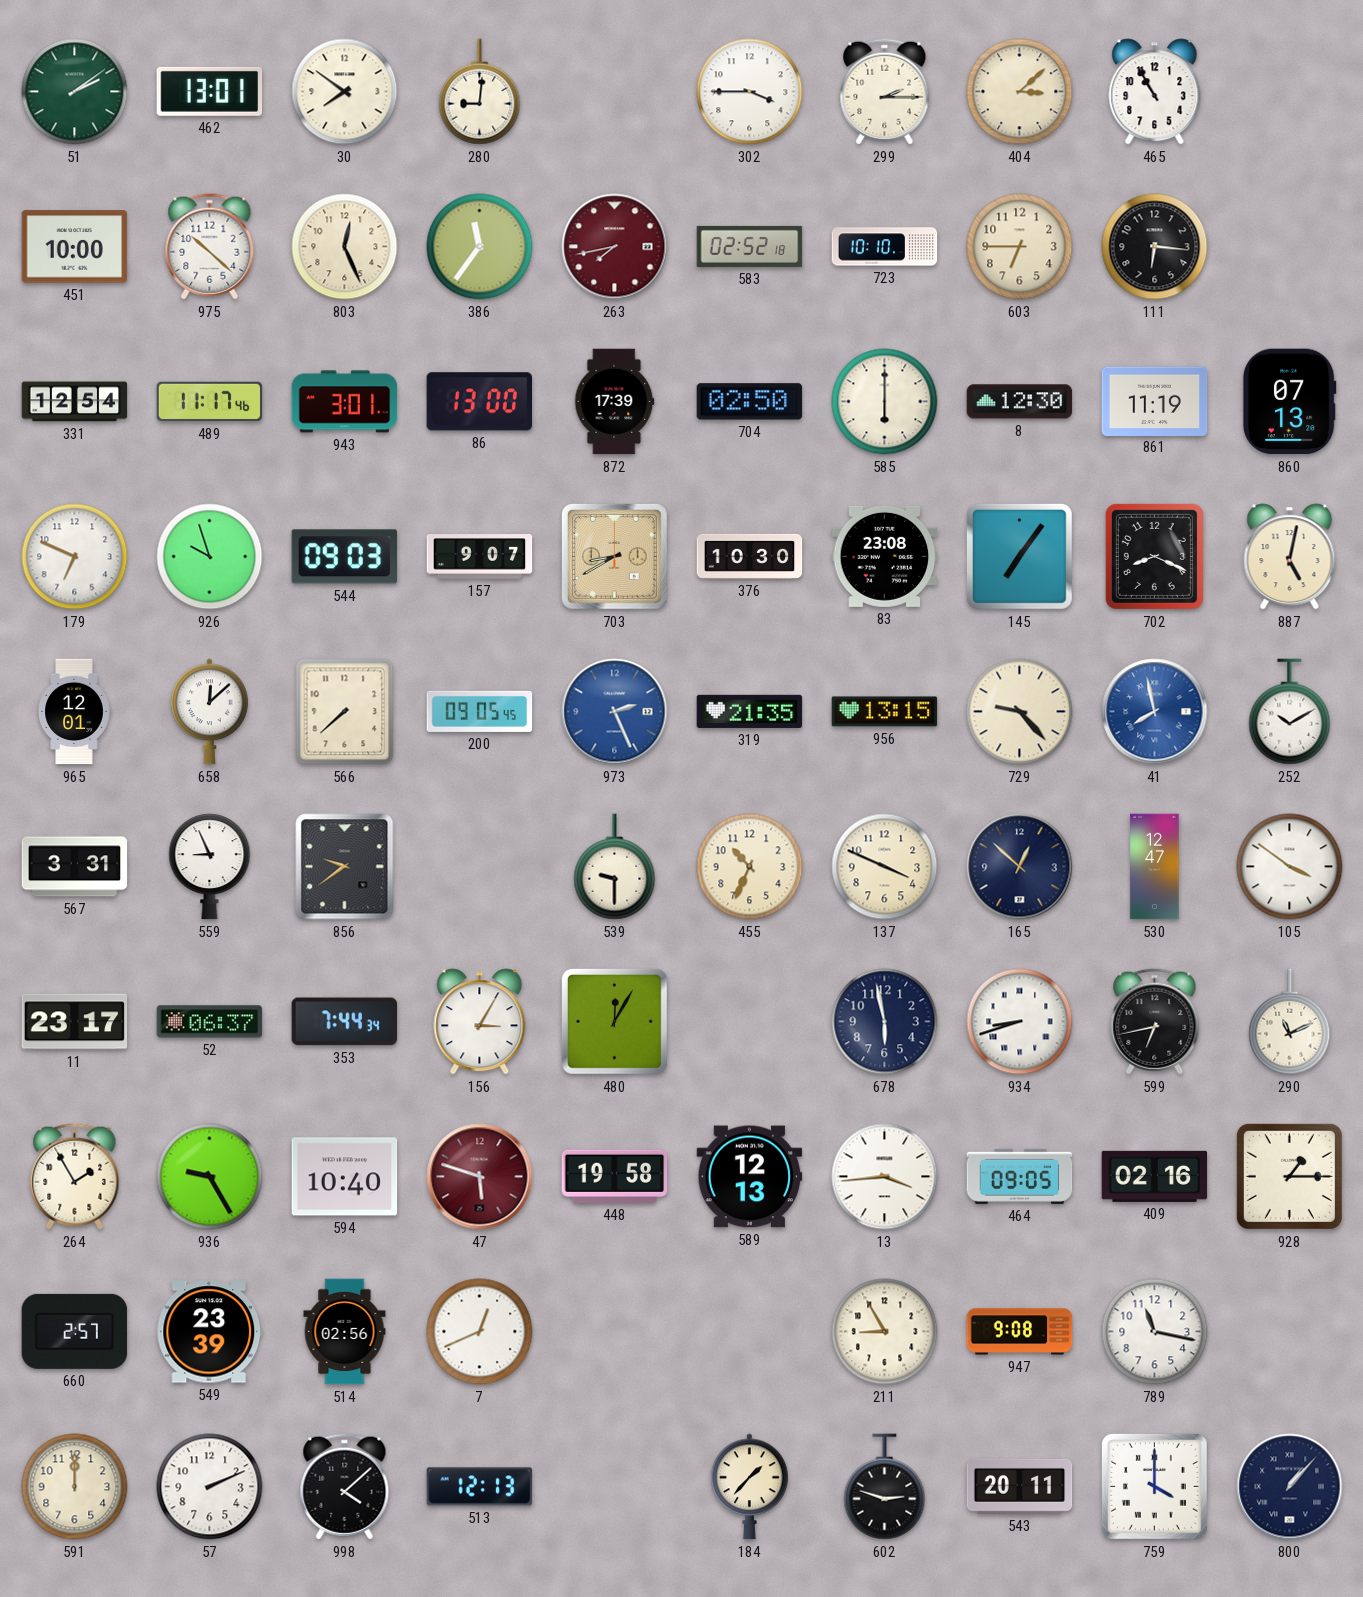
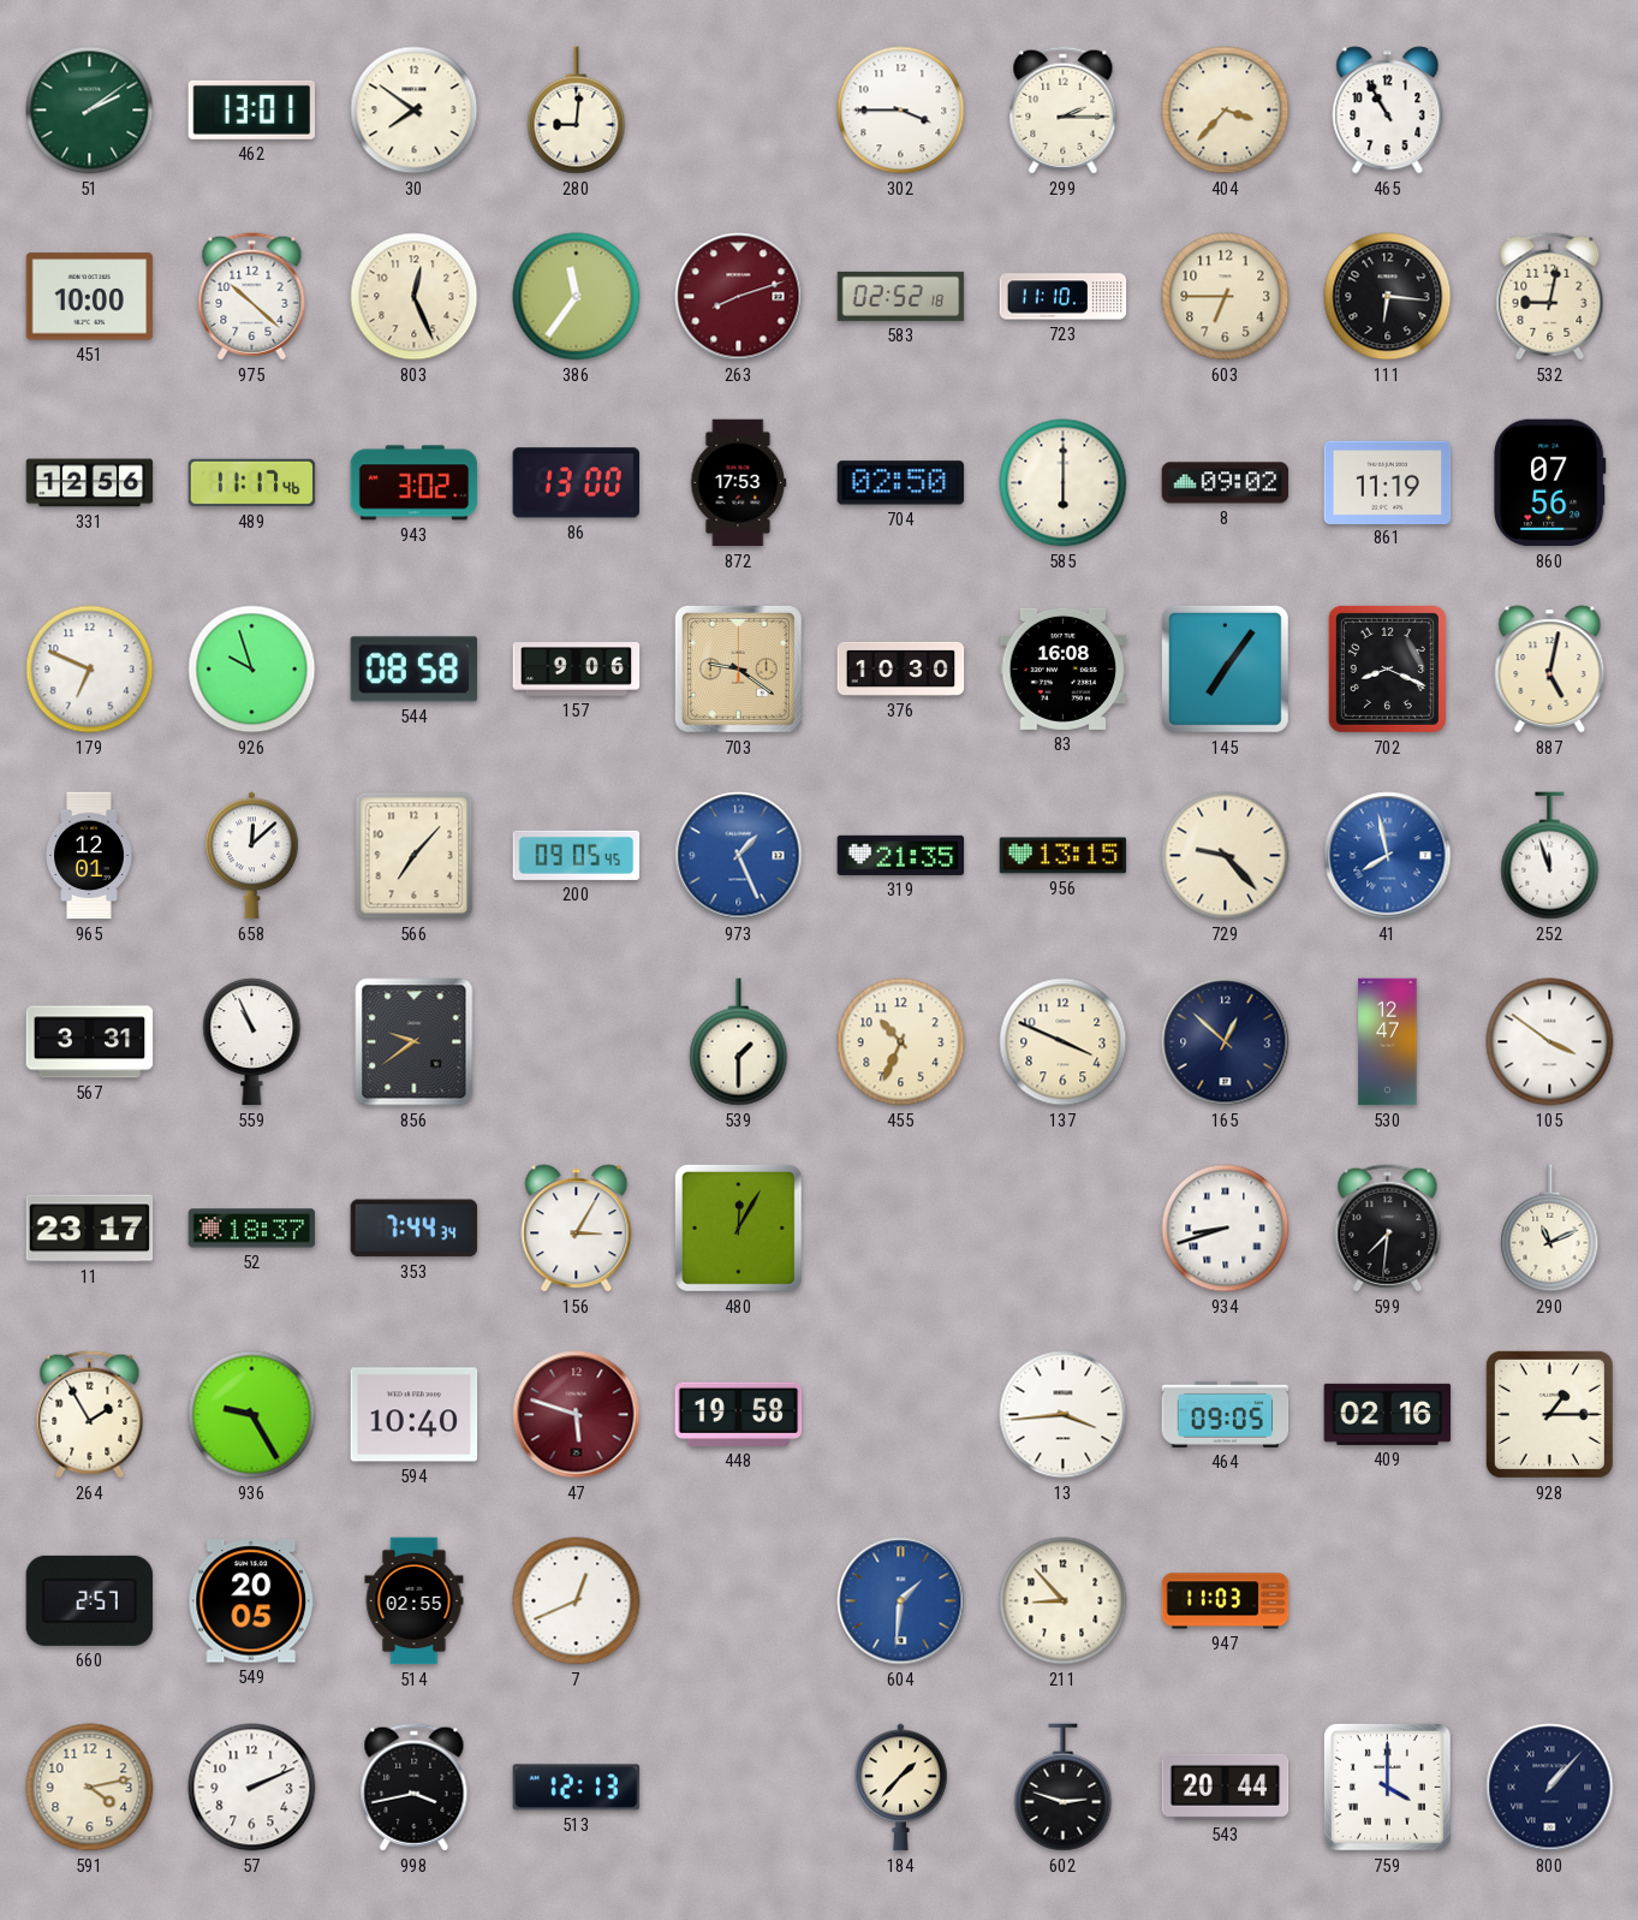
404: 3:08 -> 3:37
263: 7:43 -> 8:12
723: 10:10 -> 11:10
532: none -> 9:02
331: 12:54 -> 12:56
943: 3:01 -> 3:02
872: 17:39 -> 17:53
8: 12:30 -> 09:02
860: 07:13 -> 07:56
544: 09:03 -> 08:58
157: 9:07 -> 9:06
703: 8:40 -> 9:21
83: 23:08 -> 16:08
566: 7:38 -> 7:07
973: 2:26 -> 1:26
252: 10:10 -> 11:57
559: 8:56 -> 10:56
539: 9:30 -> 1:30
52: 06:37 -> 18:37
678: 5:58 -> none
599: 6:43 -> 7:31
589: 12:13 -> none
549: 23:39 -> 20:05
514: 02:56 -> 02:55
604: none -> 1:31
211: 8:55 -> 8:53
947: 9:08 -> 11:03
789: 11:17 -> none
591: 12:00 -> 4:13
998: 4:08 -> 3:43
543: 20:11 -> 20:44
